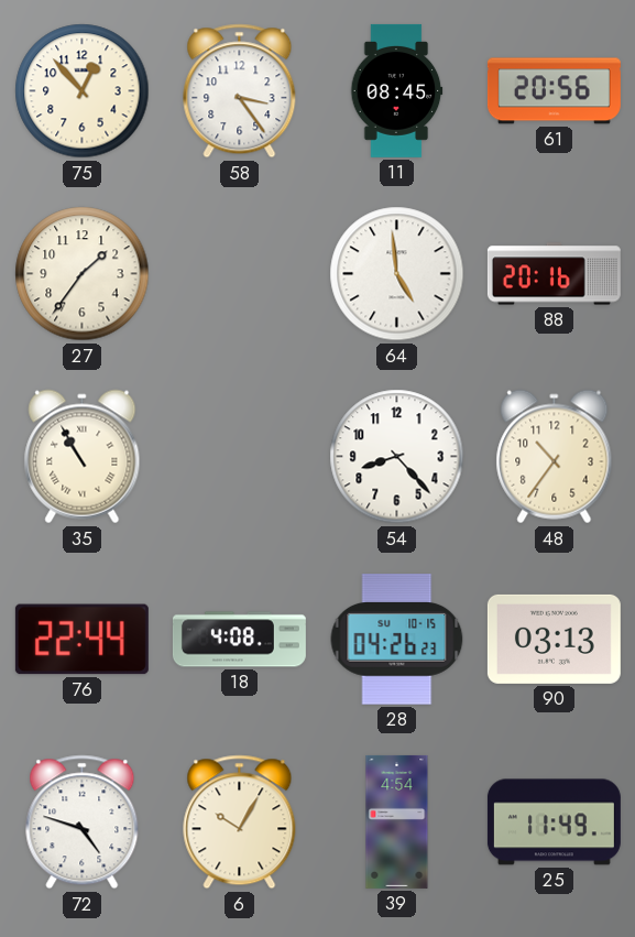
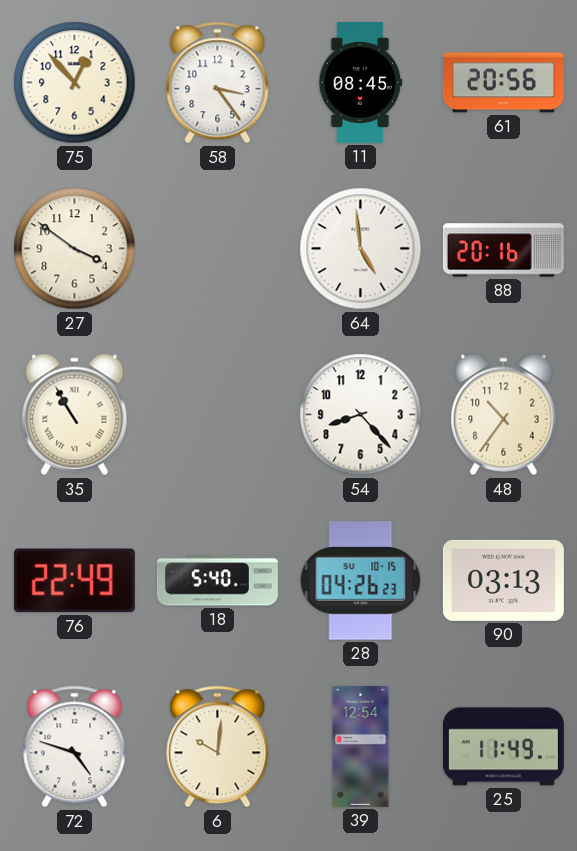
27: 1:36 -> 3:51
76: 22:44 -> 22:49
18: 4:08 -> 5:40
6: 10:05 -> 10:01
39: 4:54 -> 12:54
